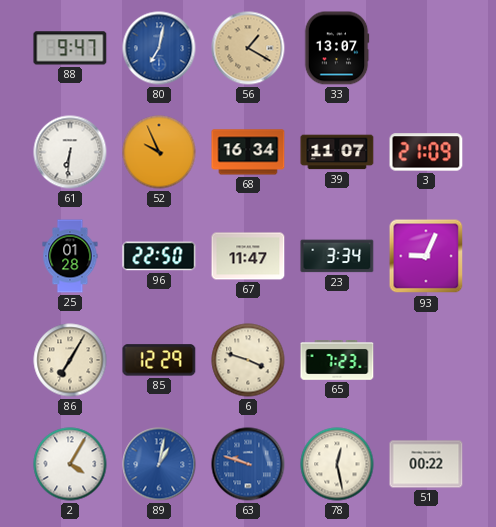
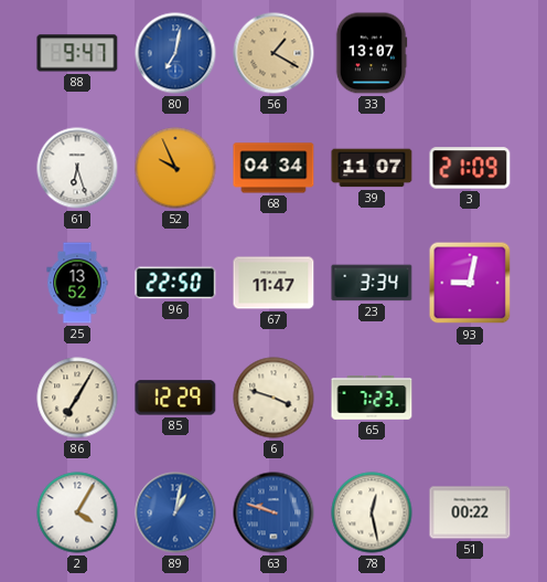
61: 6:31 -> 6:27
68: 16:34 -> 04:34
25: 01:28 -> 13:52
93: 9:04 -> 9:02
